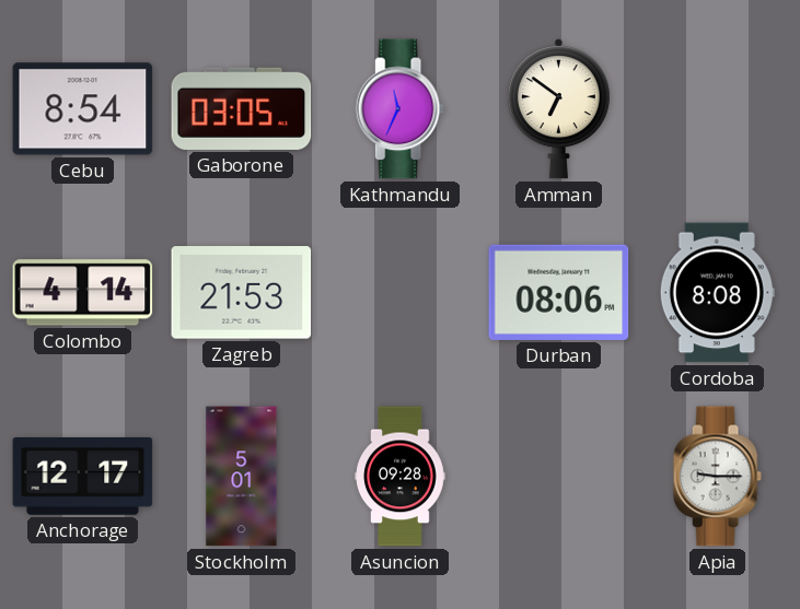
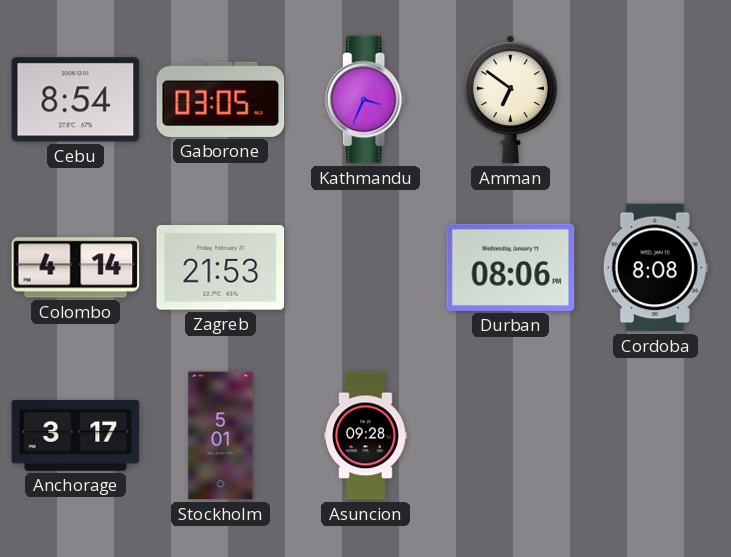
Kathmandu: 11:34 -> 3:34
Anchorage: 12:17 -> 3:17
Apia: 9:15 -> none
